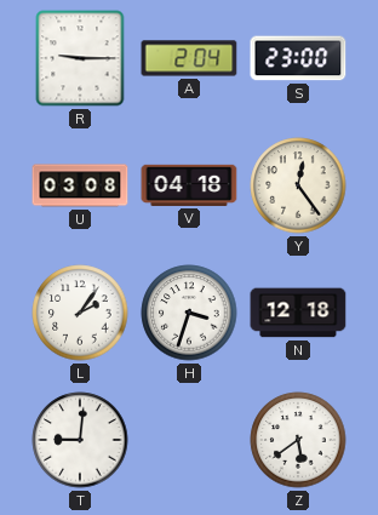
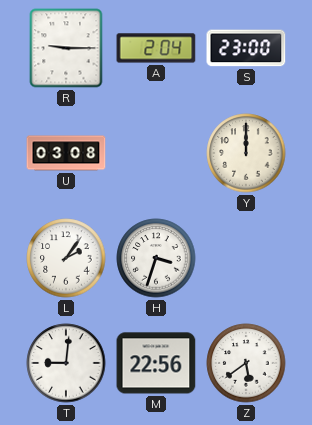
V: 04:18 -> none
Y: 12:24 -> 12:00
N: 12:18 -> none
M: none -> 22:56
